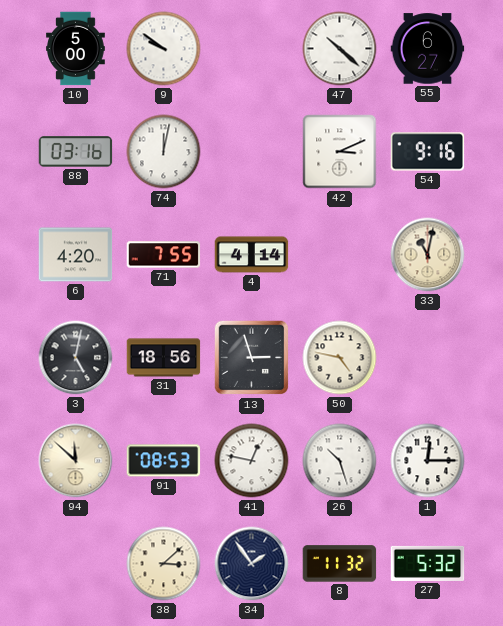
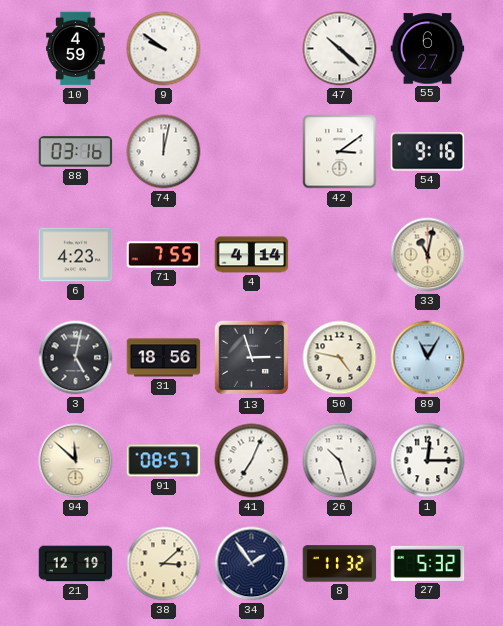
10: 5:00 -> 4:59
42: 3:11 -> 3:09
6: 4:20 -> 4:23
89: none -> 11:05
91: 08:53 -> 08:57
41: 12:47 -> 7:04
21: none -> 12:19
